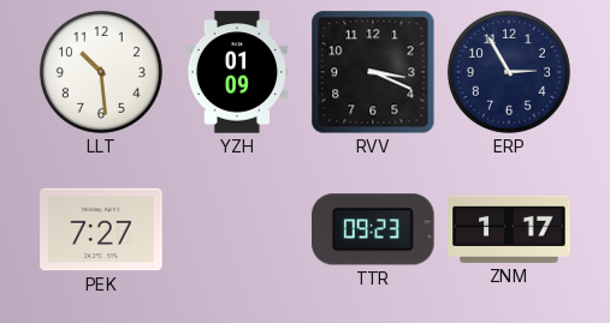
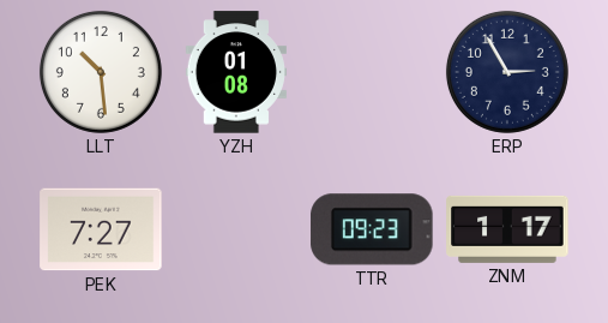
YZH: 01:09 -> 01:08
RVV: 3:19 -> none
